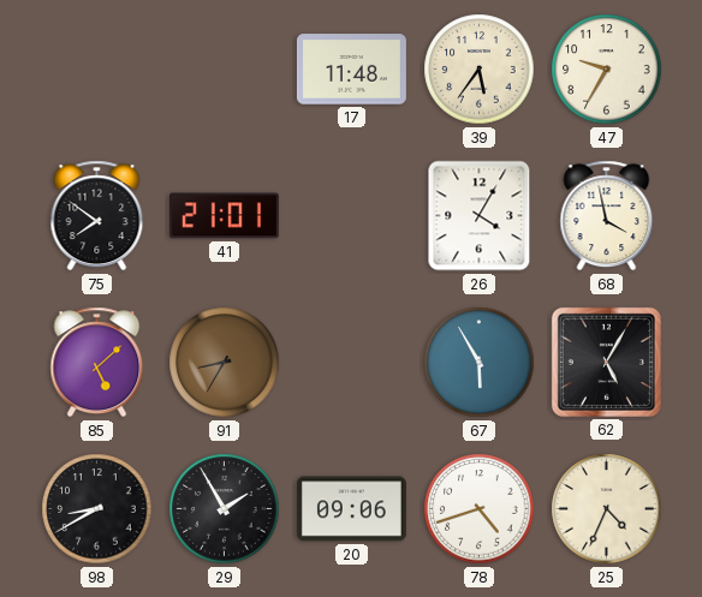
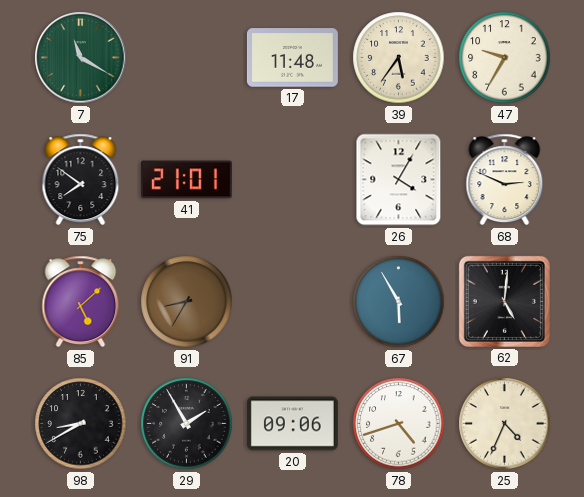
7: none -> 11:20
68: 3:58 -> 2:49
62: 5:05 -> 5:01
